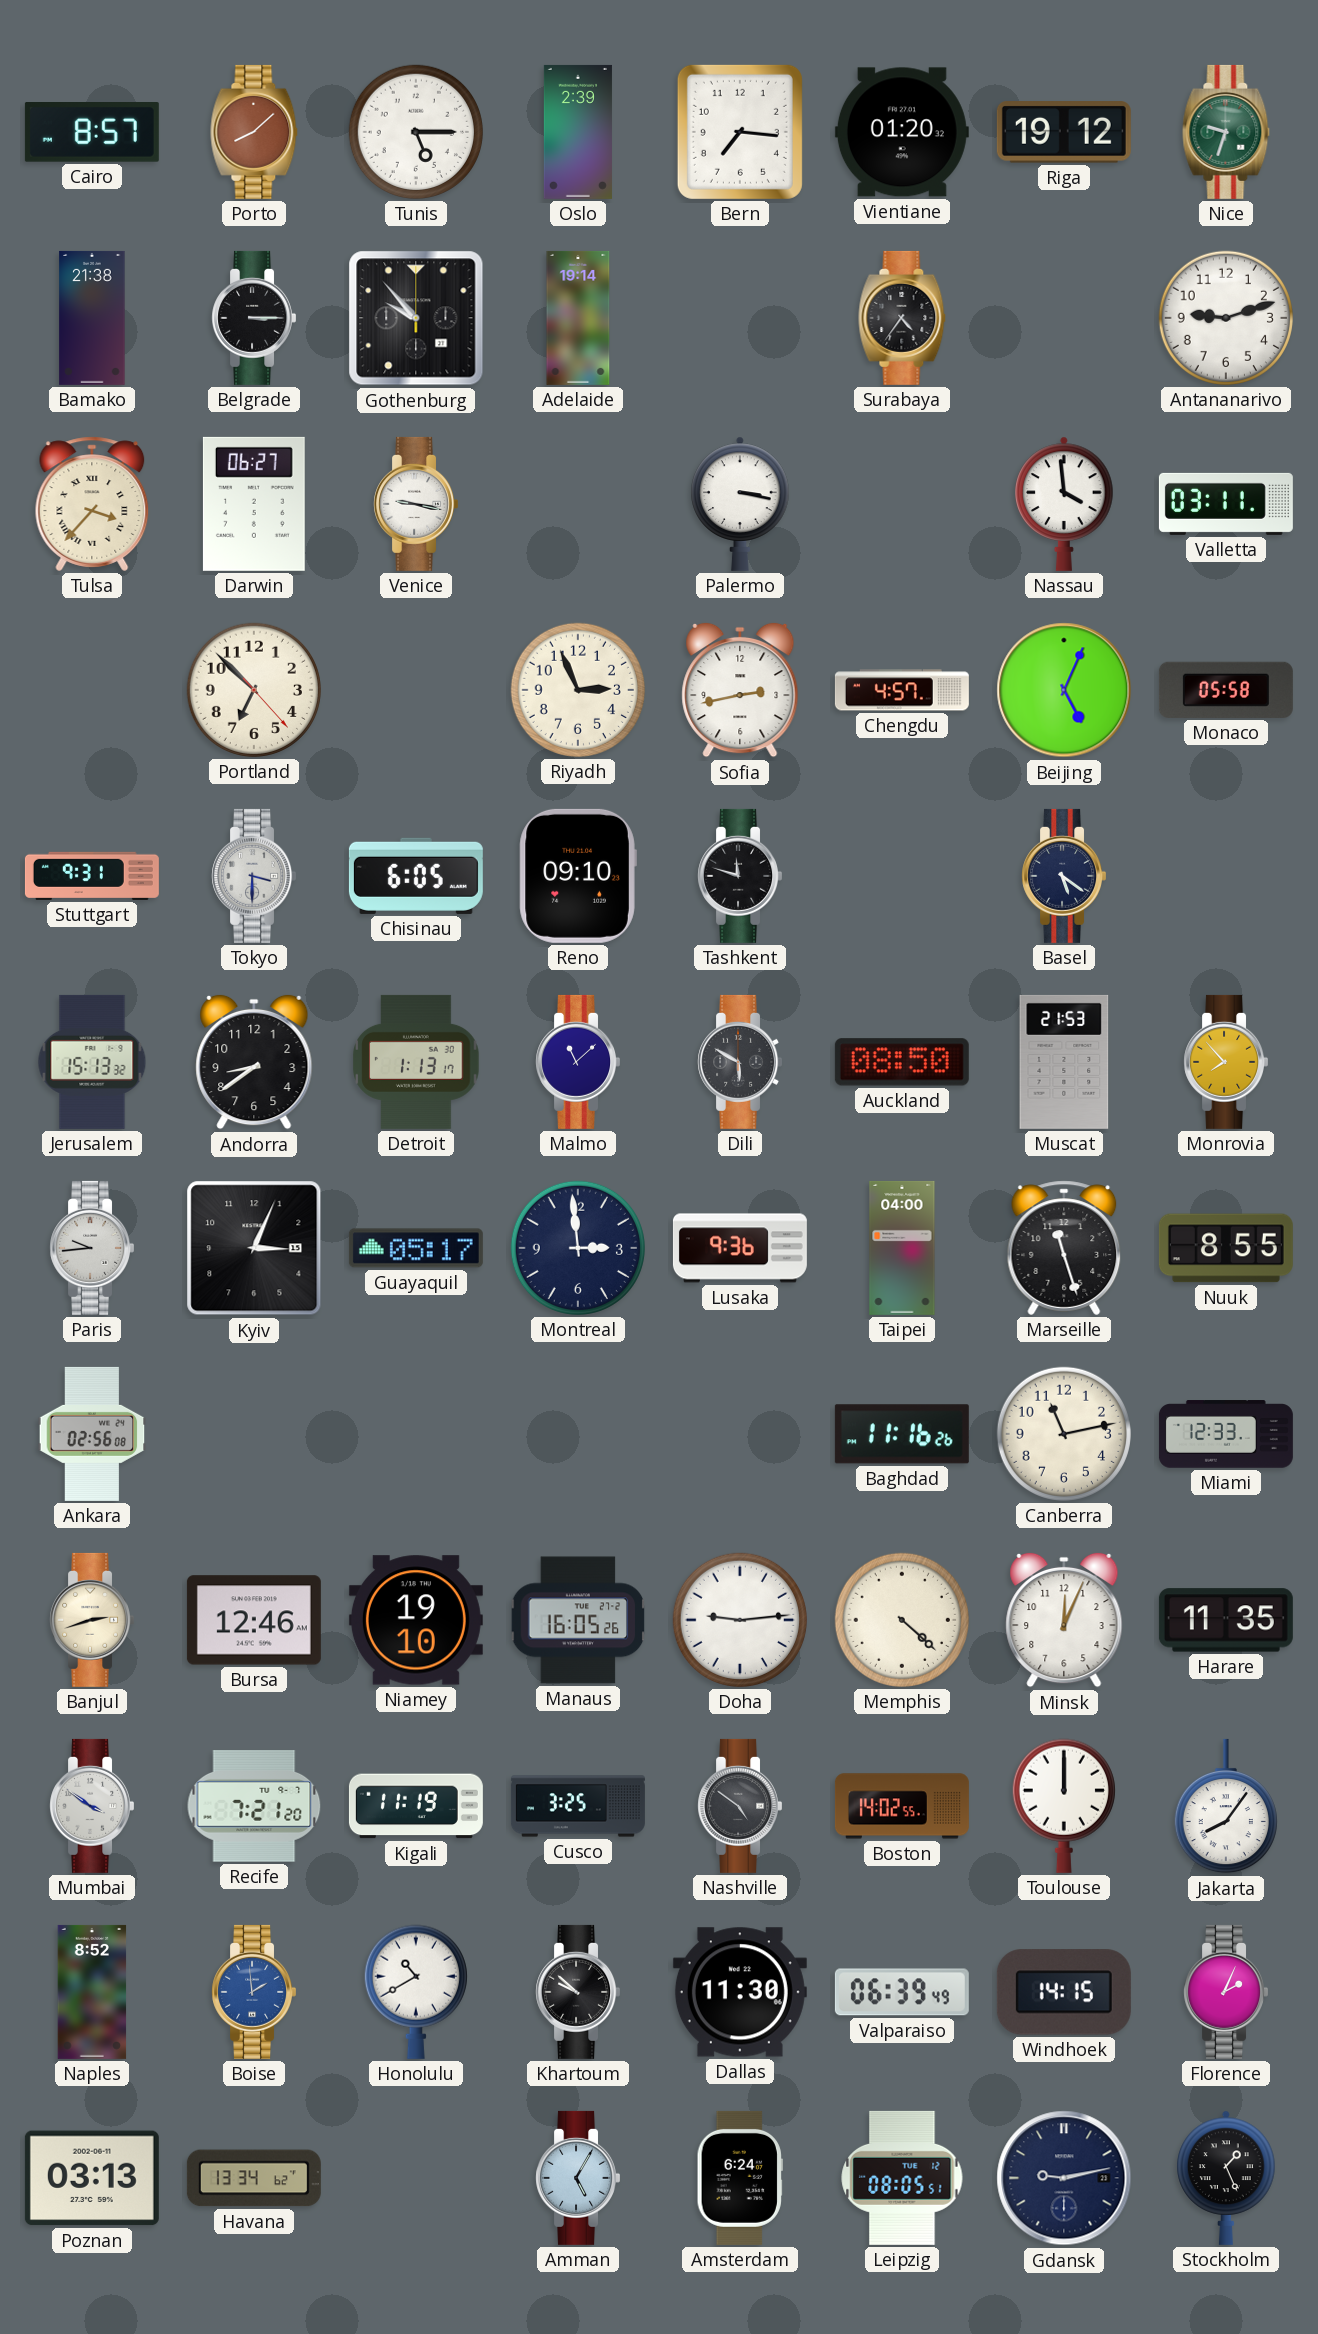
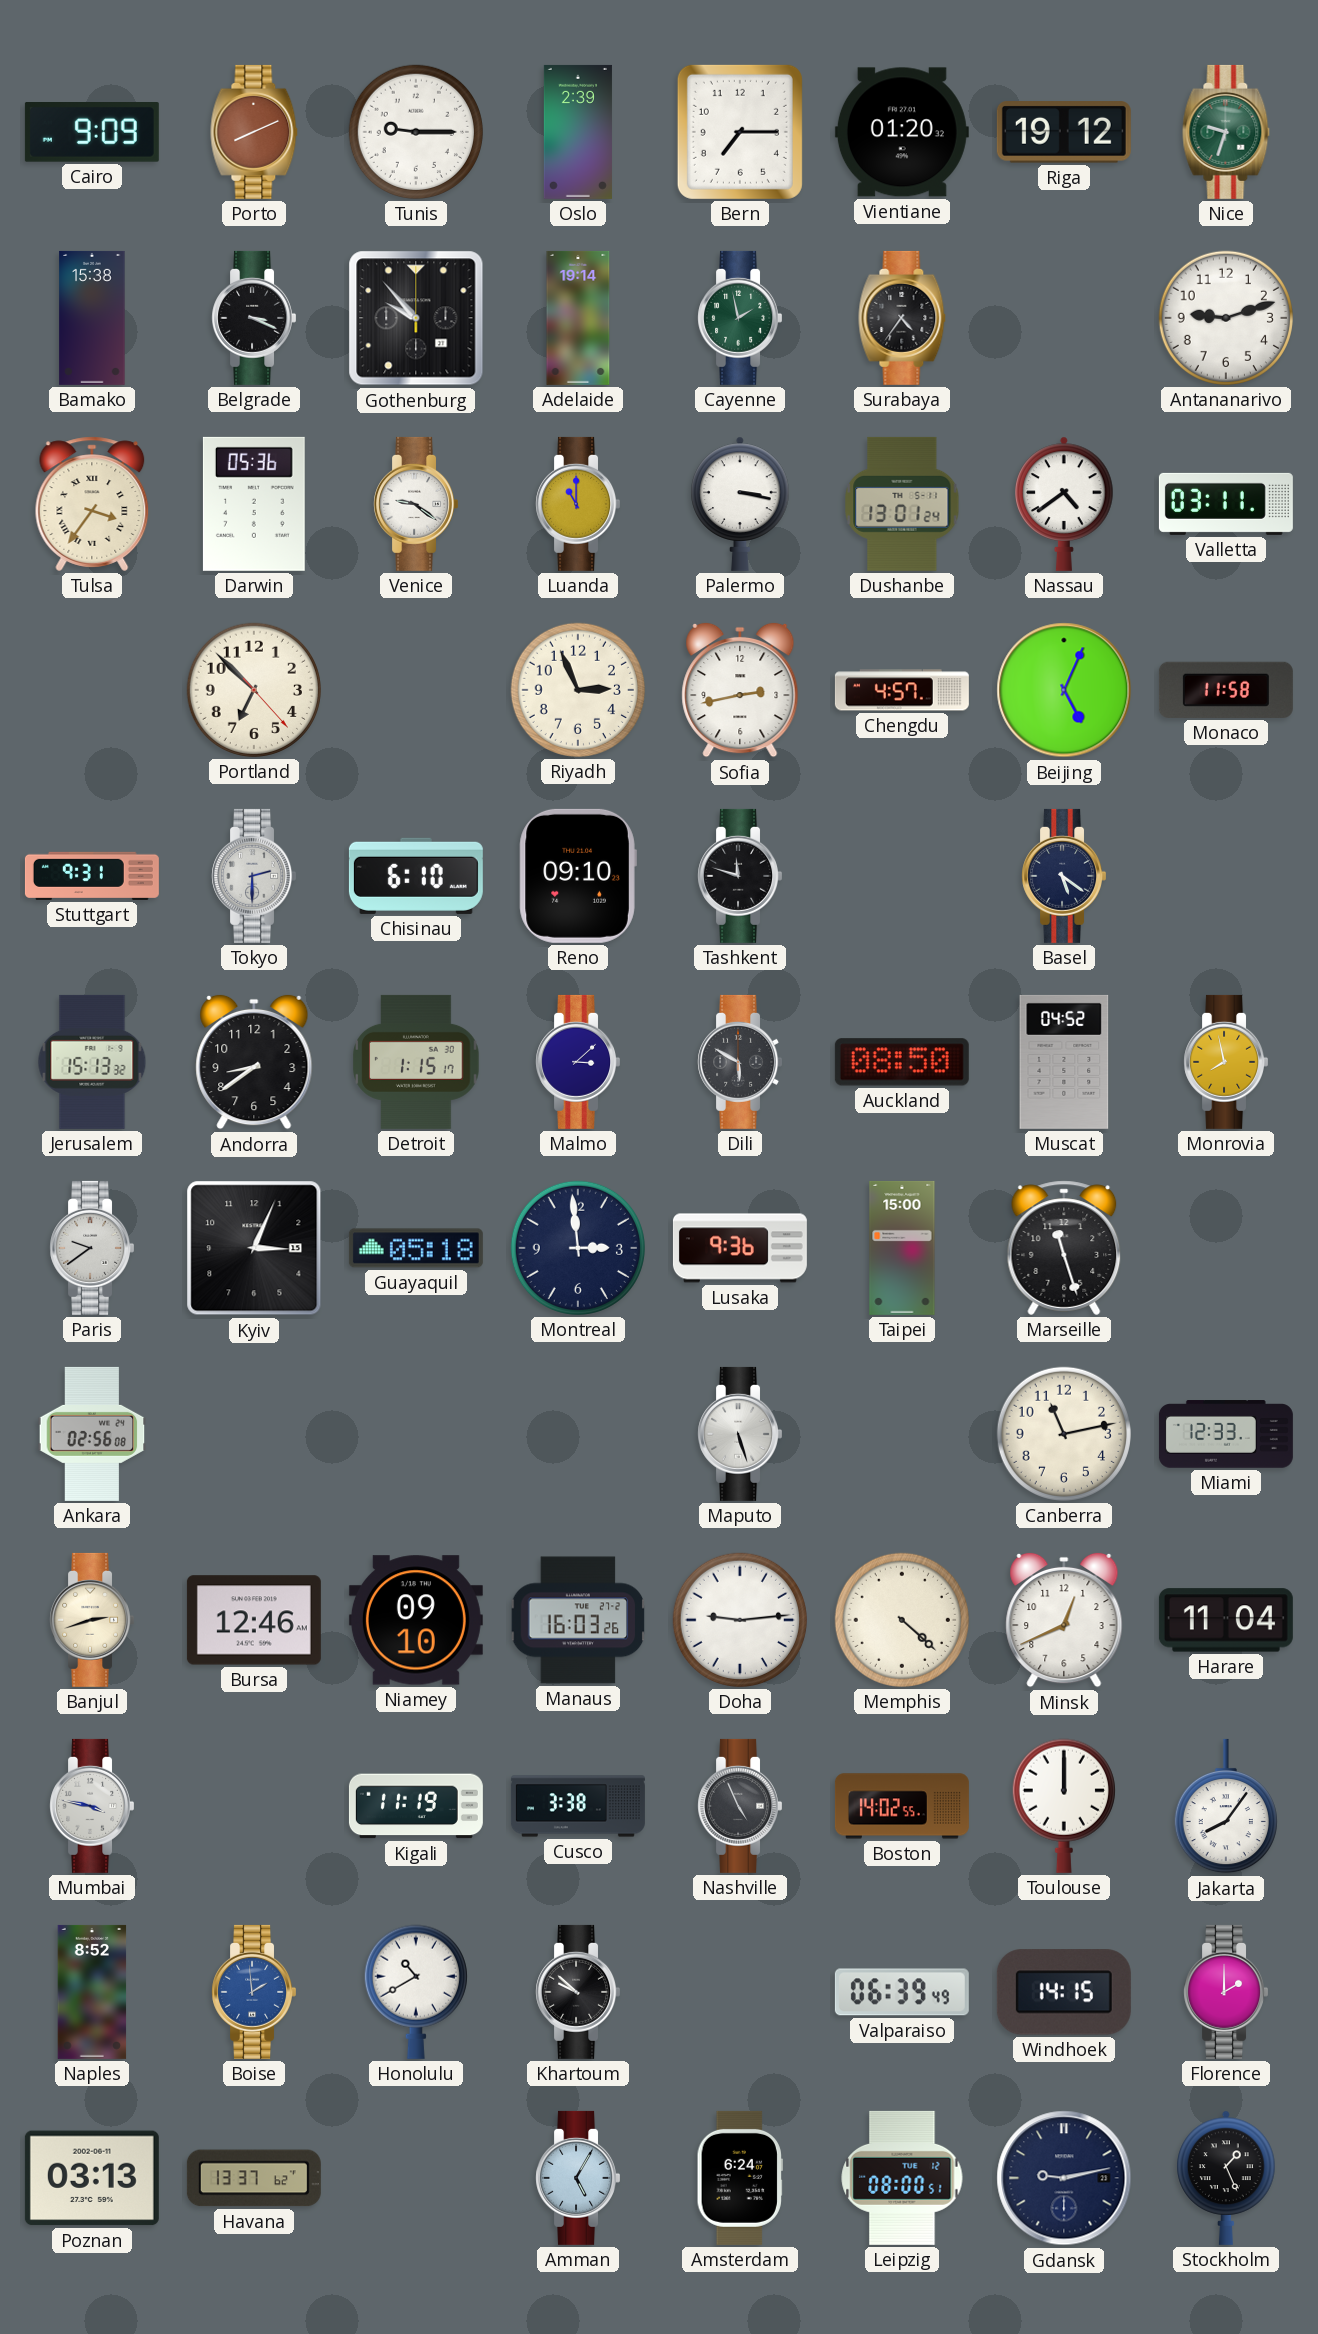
Cairo: 8:57 -> 9:09
Porto: 8:08 -> 8:11
Tunis: 5:15 -> 9:15
Bern: 7:16 -> 7:15
Bamako: 21:38 -> 15:38
Belgrade: 3:15 -> 3:19
Cayenne: none -> 1:58
Tulsa: 3:37 -> 3:36
Darwin: 06:27 -> 05:36
Venice: 9:17 -> 9:21
Luanda: none -> 11:00
Dushanbe: none -> 13:01
Nassau: 3:59 -> 4:39
Monaco: 05:58 -> 11:58
Tokyo: 3:30 -> 2:30
Chisinau: 6:05 -> 6:10
Detroit: 1:13 -> 1:15
Malmo: 11:08 -> 3:08
Muscat: 21:53 -> 04:52
Monrovia: 7:53 -> 7:58
Paris: 9:44 -> 9:39
Guayaquil: 05:17 -> 05:18
Taipei: 04:00 -> 15:00
Nuuk: 8:55 -> none
Maputo: none -> 5:27
Baghdad: 11:16 -> none
Niamey: 19:10 -> 09:10
Manaus: 16:05 -> 16:03
Minsk: 12:04 -> 12:41
Harare: 11:35 -> 11:04
Mumbai: 3:51 -> 3:47
Recife: 7:21 -> none
Cusco: 3:25 -> 3:38
Nashville: 4:51 -> 4:56
Dallas: 11:30 -> none
Florence: 2:04 -> 2:00
Havana: 13:34 -> 13:37
Leipzig: 08:05 -> 08:00
